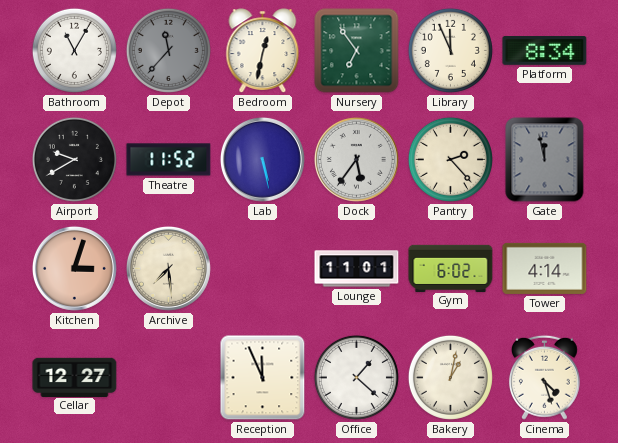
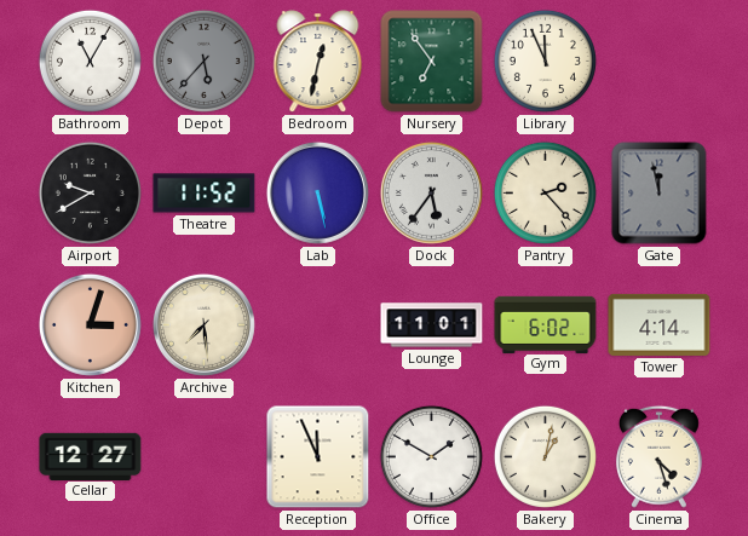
Depot: 11:37 -> 5:37
Platform: 8:34 -> none
Office: 1:22 -> 1:50
